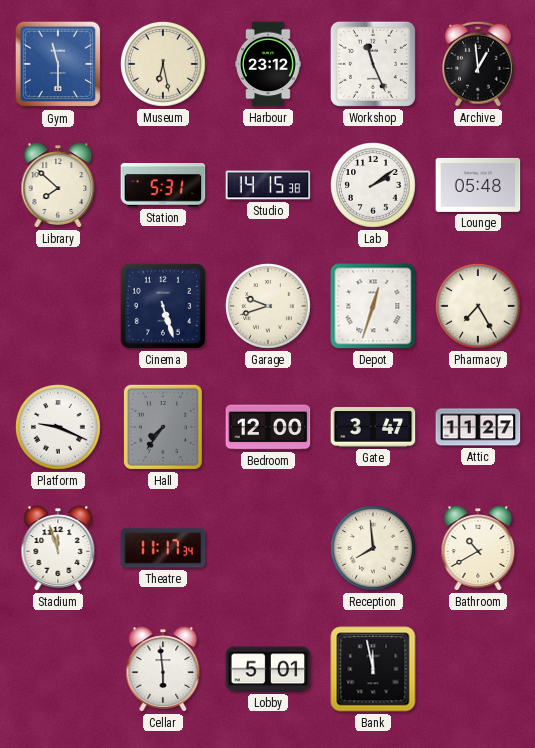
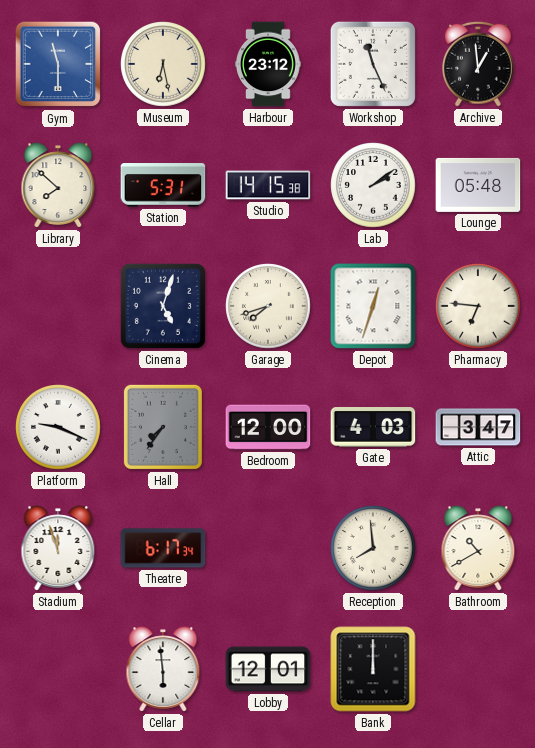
Cinema: 5:27 -> 5:03
Garage: 9:42 -> 7:42
Pharmacy: 7:25 -> 6:46
Gate: 3:47 -> 4:03
Attic: 11:27 -> 3:47
Theatre: 11:17 -> 6:17
Lobby: 5:01 -> 12:01
Bank: 11:58 -> 12:00
